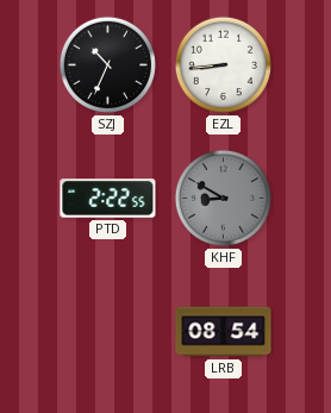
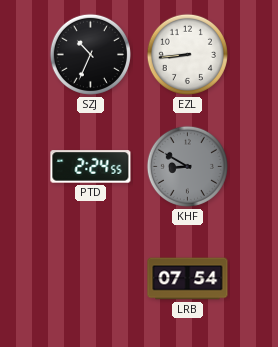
PTD: 2:22 -> 2:24
LRB: 08:54 -> 07:54
